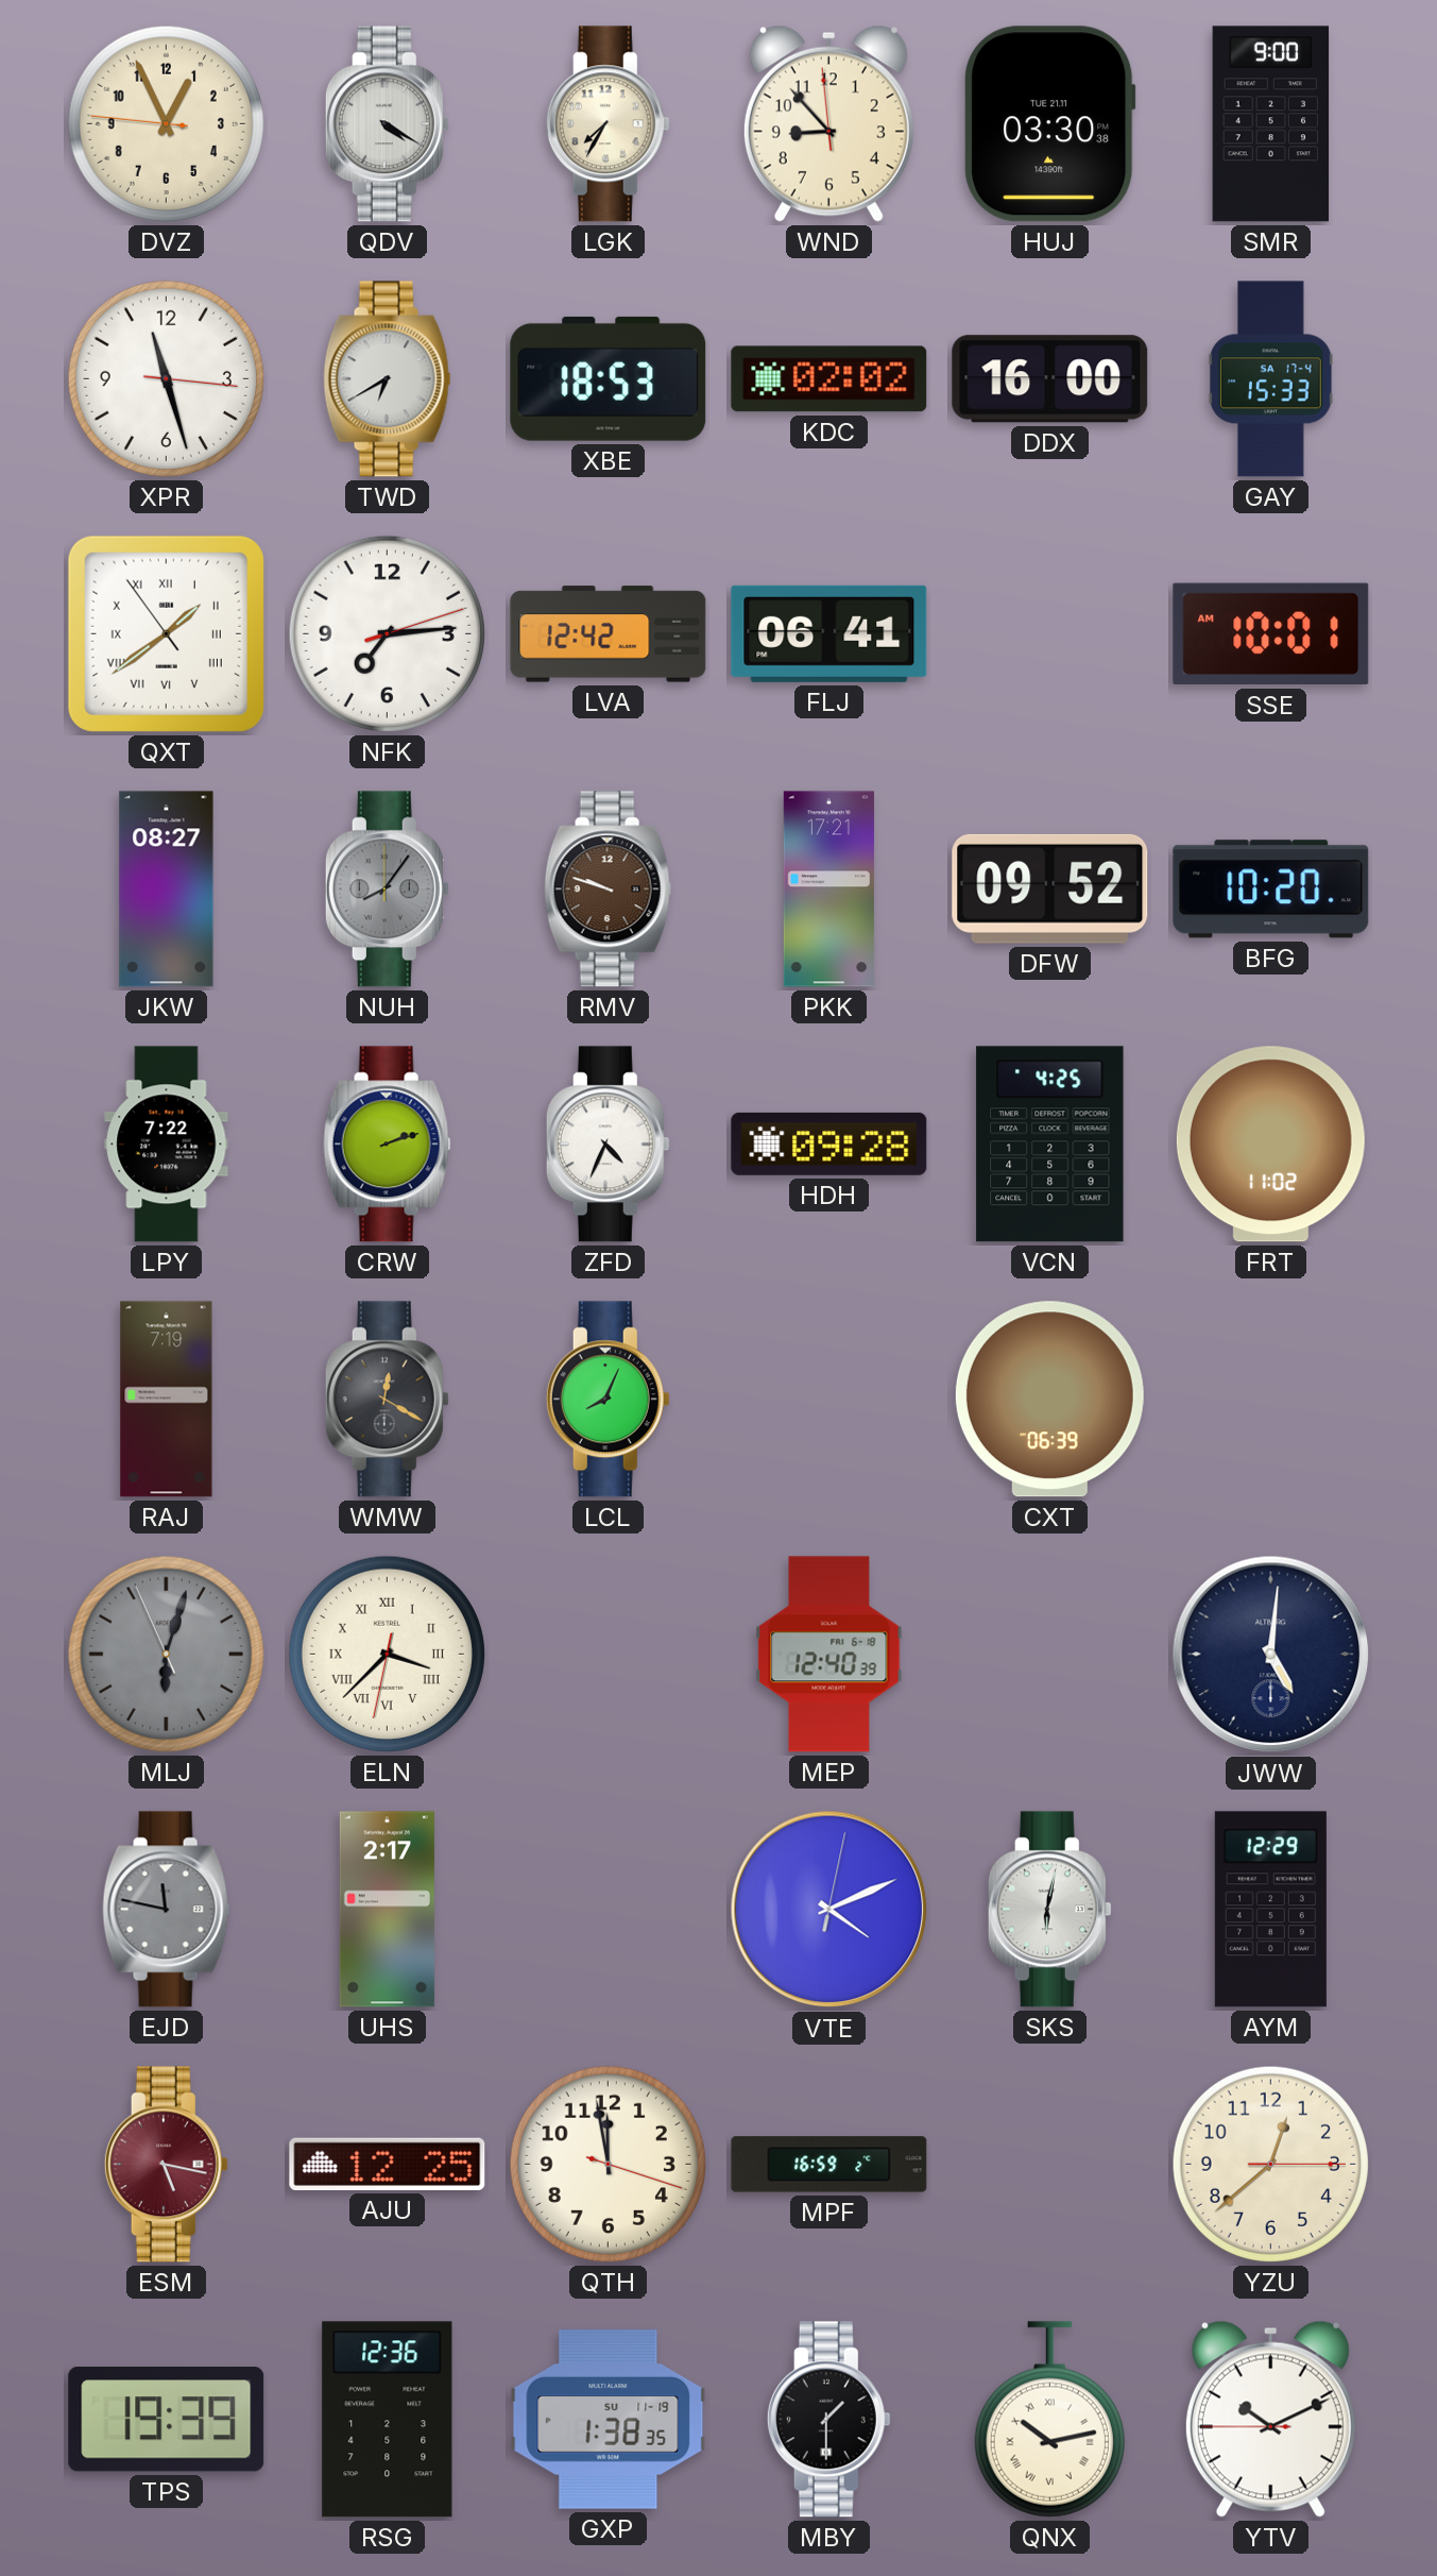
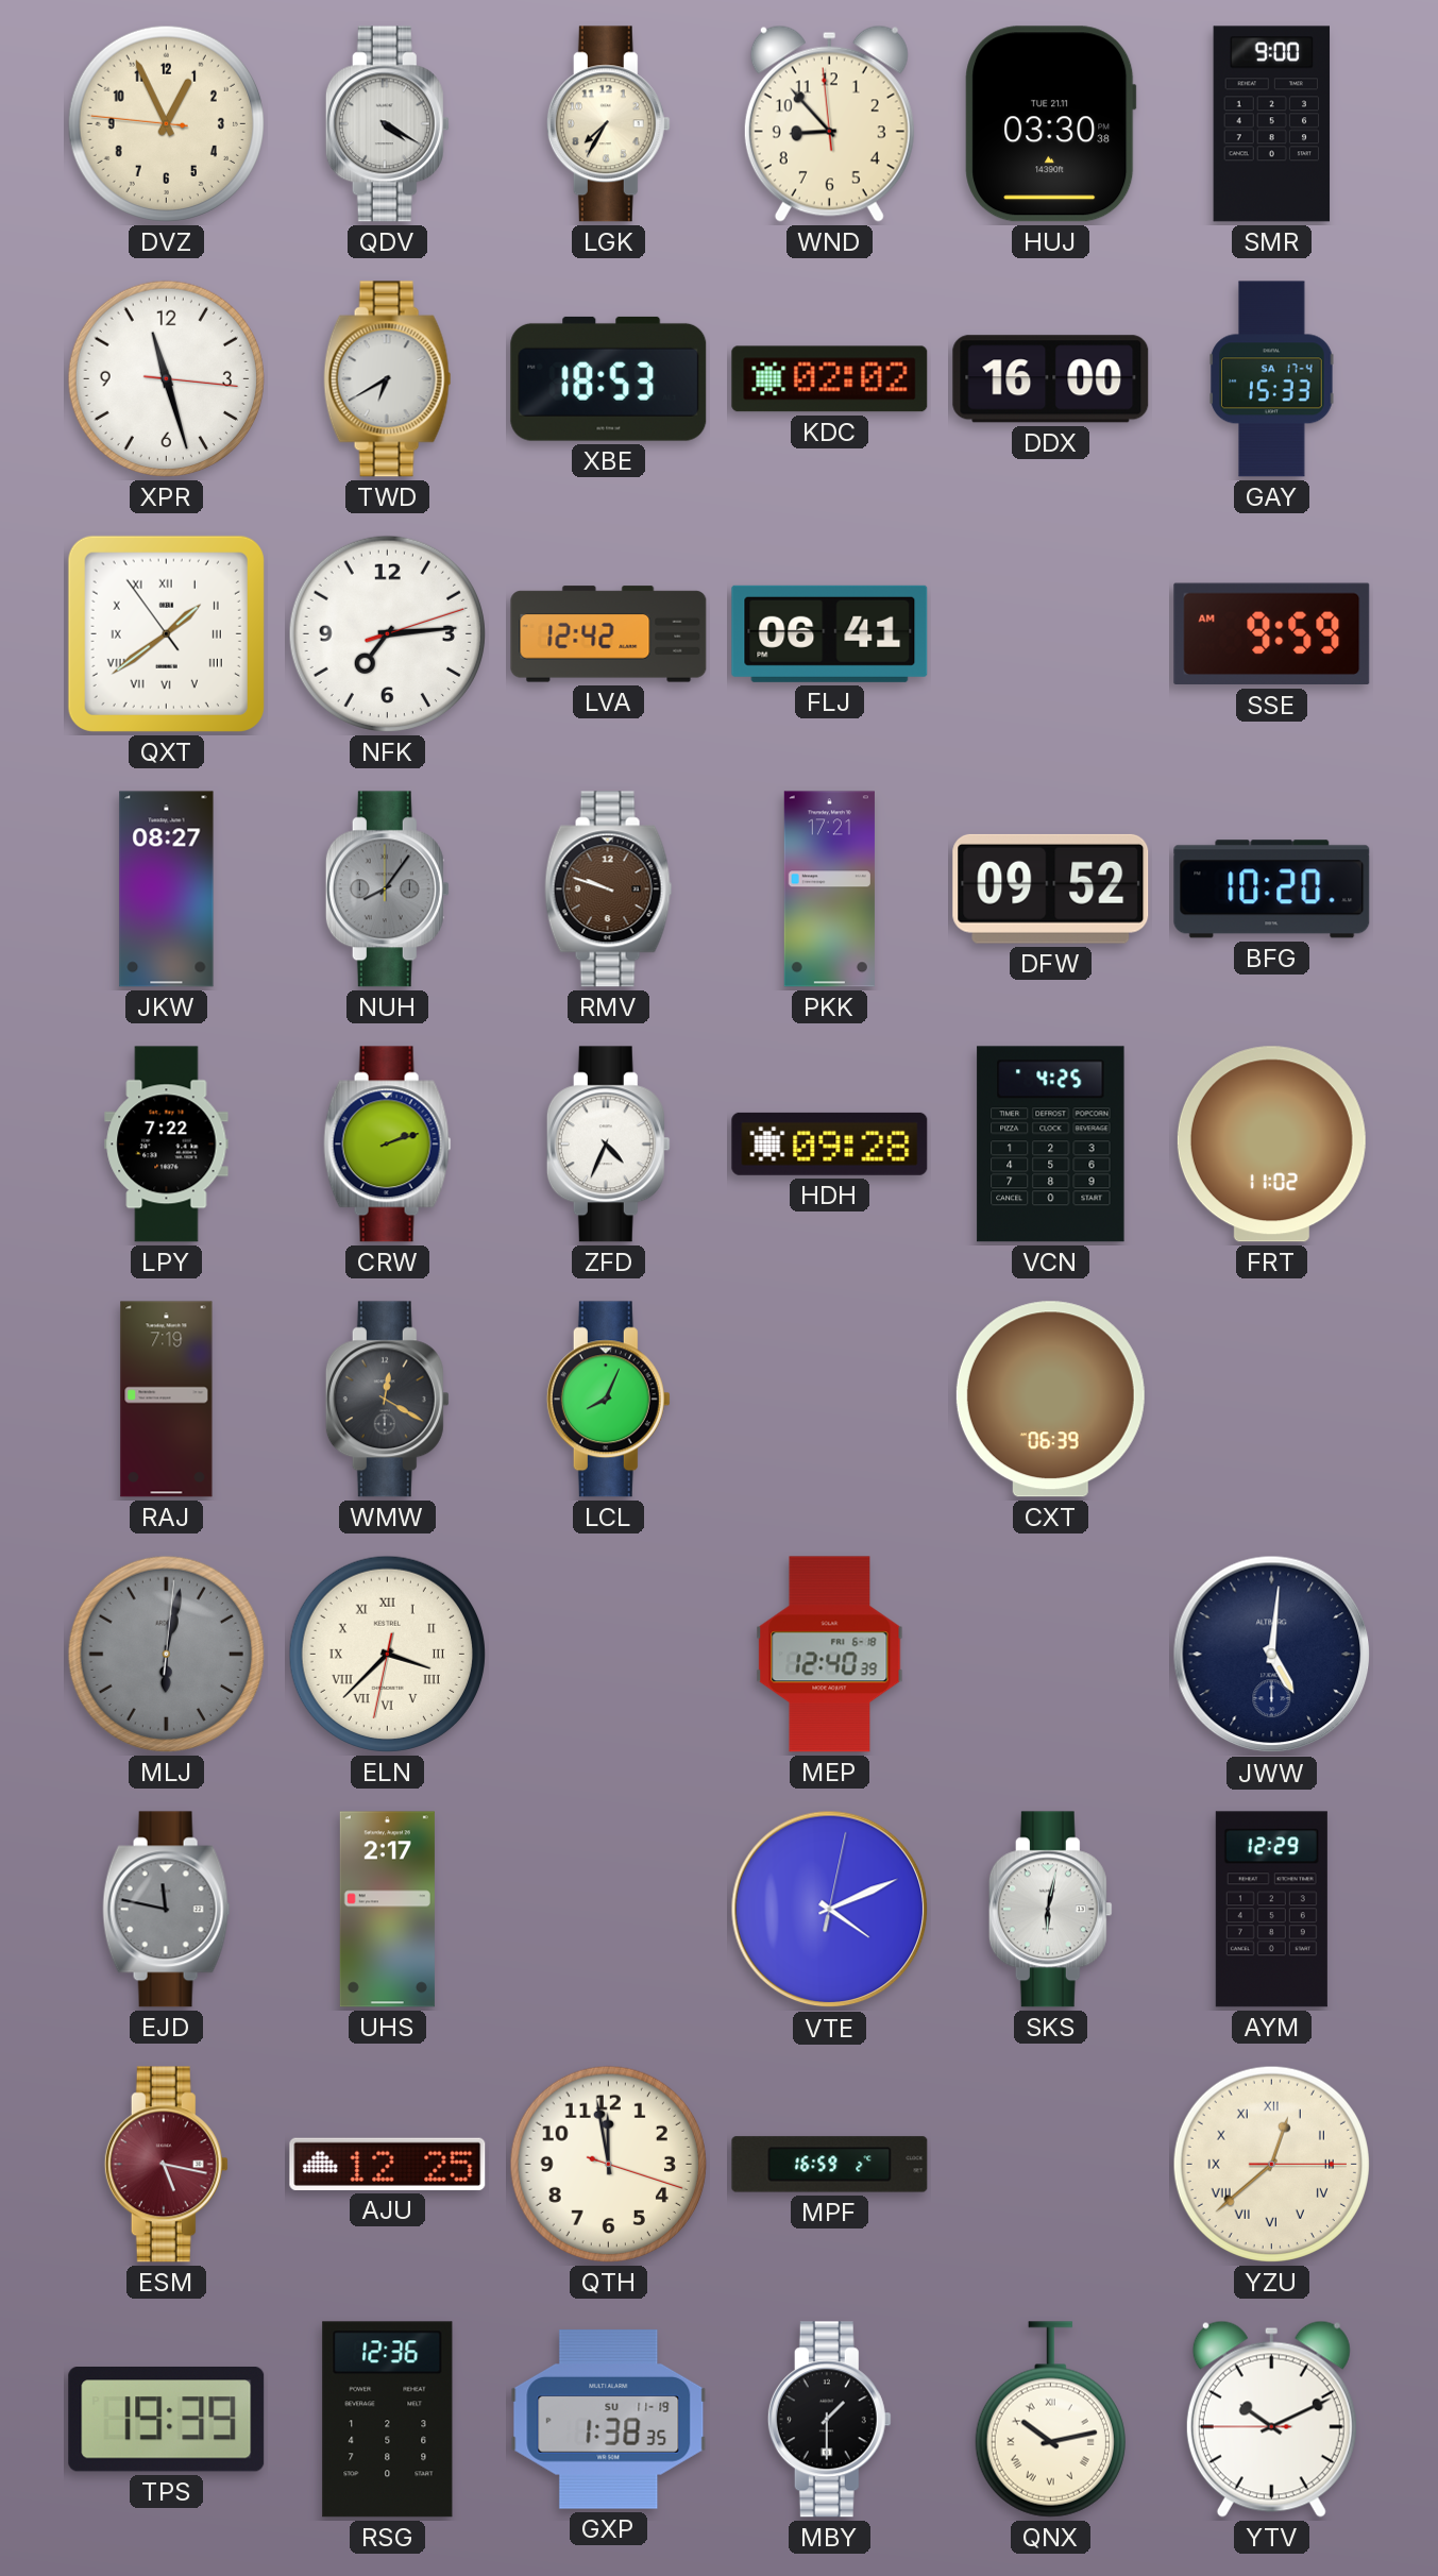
SSE: 10:01 -> 9:59
MLJ: 6:02:56 -> 6:02:01
YZU numerals: Arabic -> Roman
